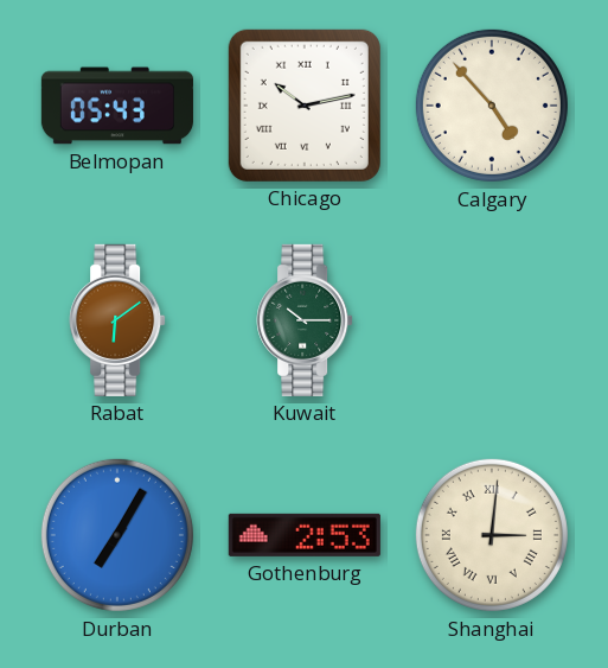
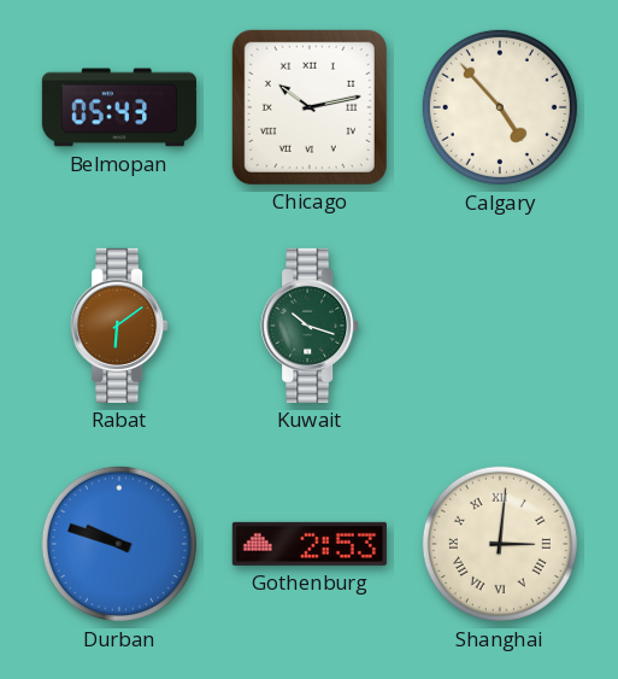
Kuwait: 10:15 -> 10:18
Durban: 7:05 -> 9:48
